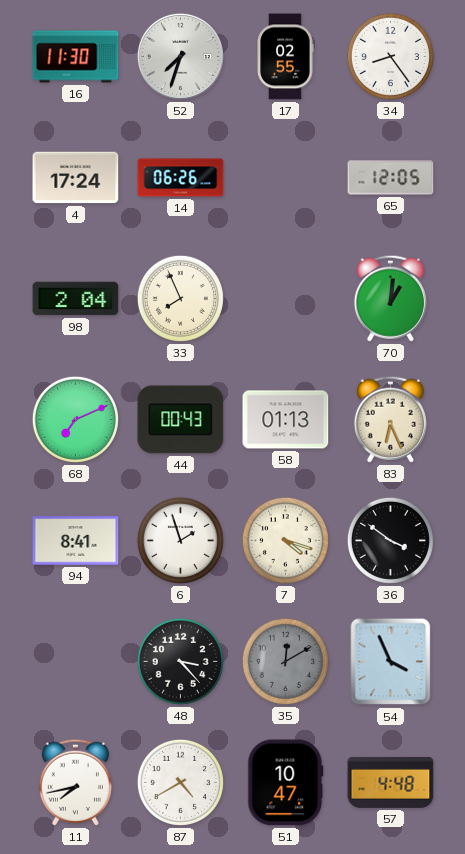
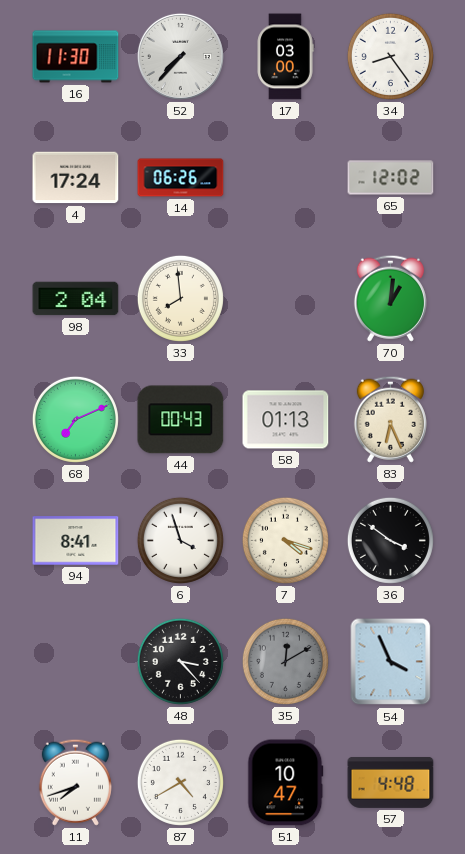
52: 7:33 -> 7:37
17: 02:55 -> 03:00
65: 12:05 -> 12:02
33: 7:56 -> 7:59
6: 1:57 -> 3:57
11: 7:43 -> 7:42
